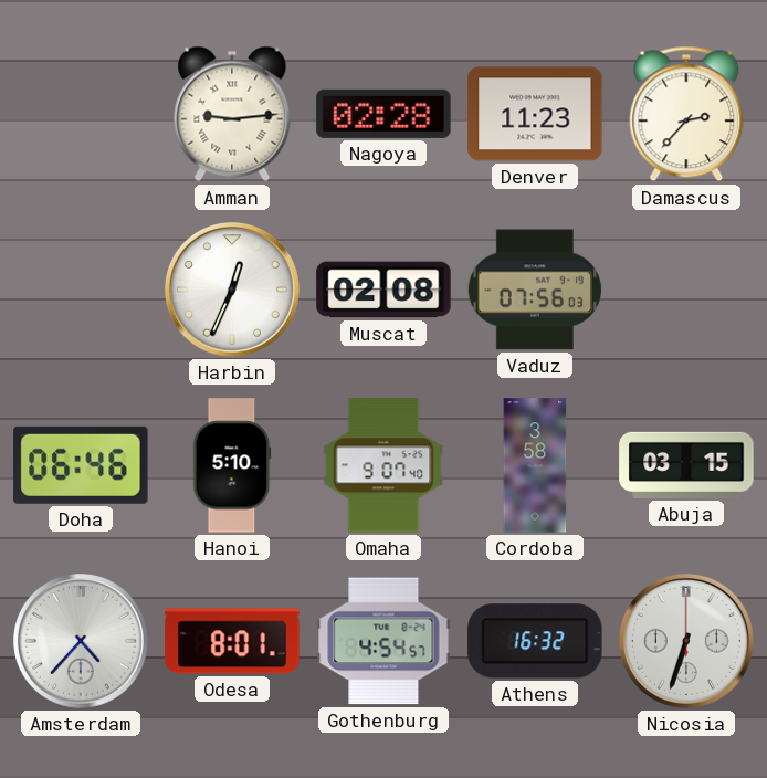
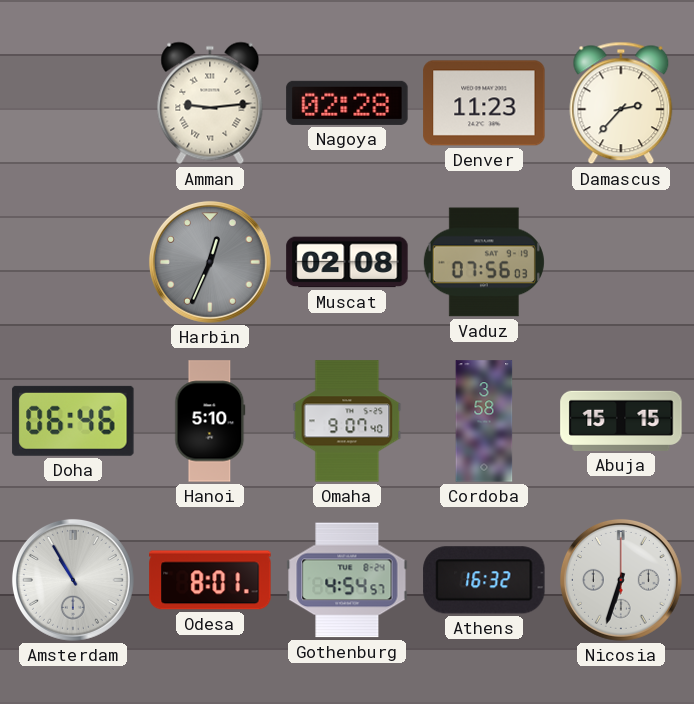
Harbin dial: white -> grey
Abuja: 03:15 -> 15:15
Amsterdam: 4:37 -> 10:55
